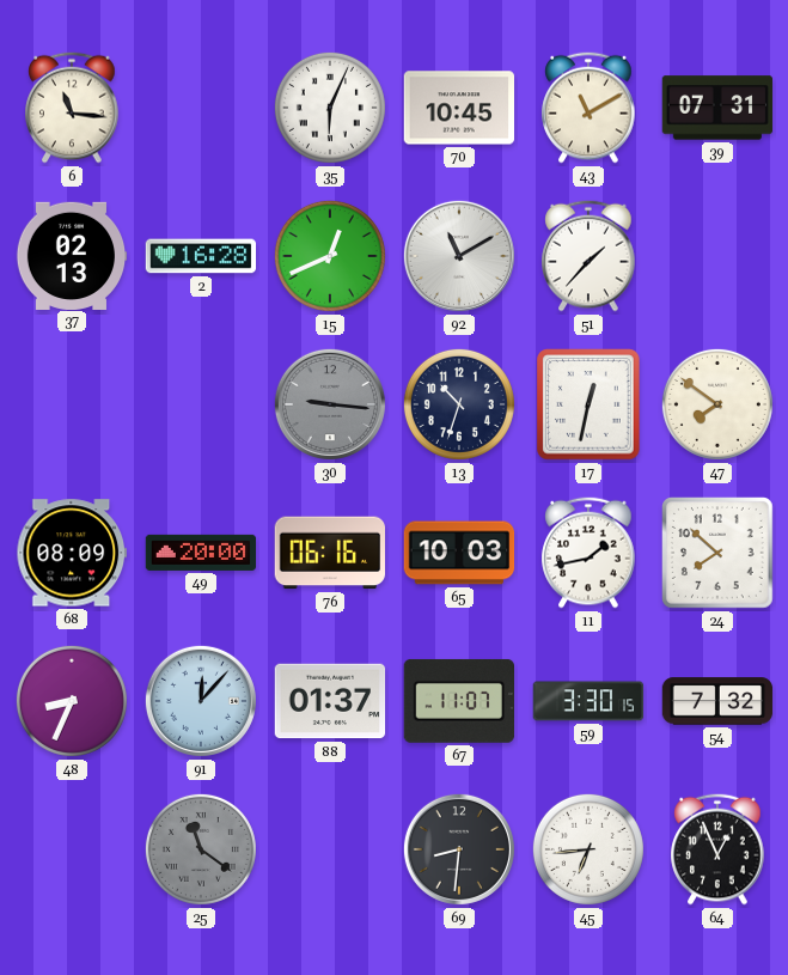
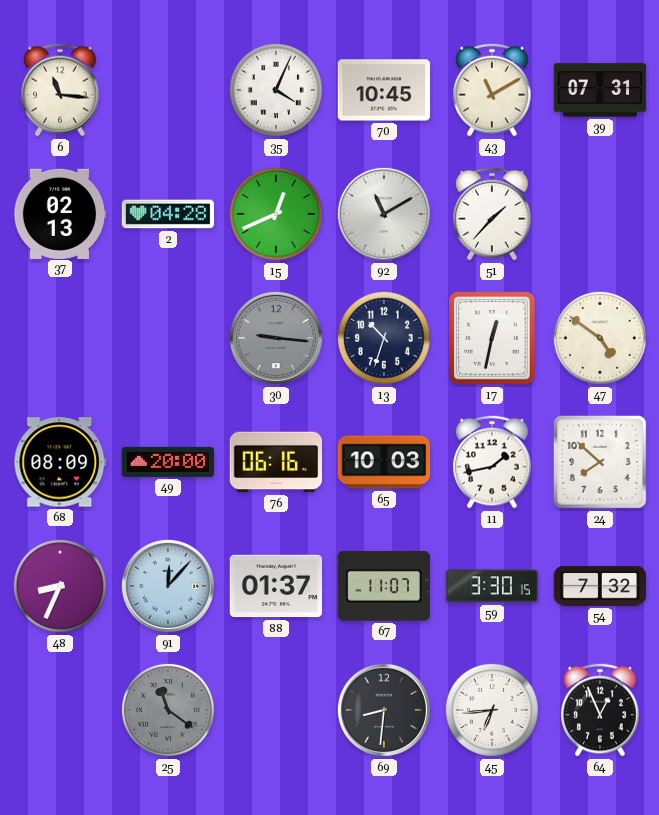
35: 6:04 -> 4:04
2: 16:28 -> 04:28
47: 7:51 -> 4:51
